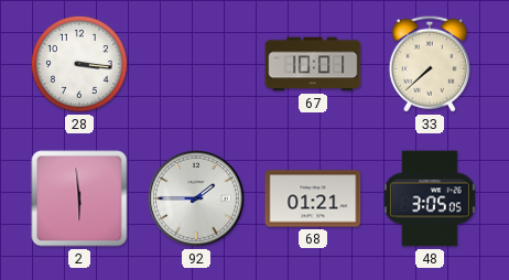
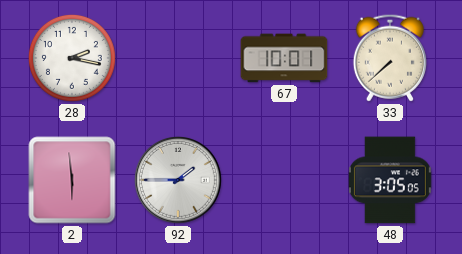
28: 3:16 -> 2:17
68: 01:21 -> none
